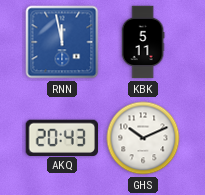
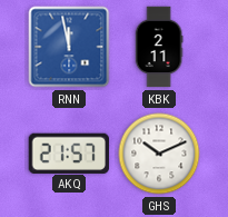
KBK: 5:11 -> 2:11
AKQ: 20:43 -> 21:57
